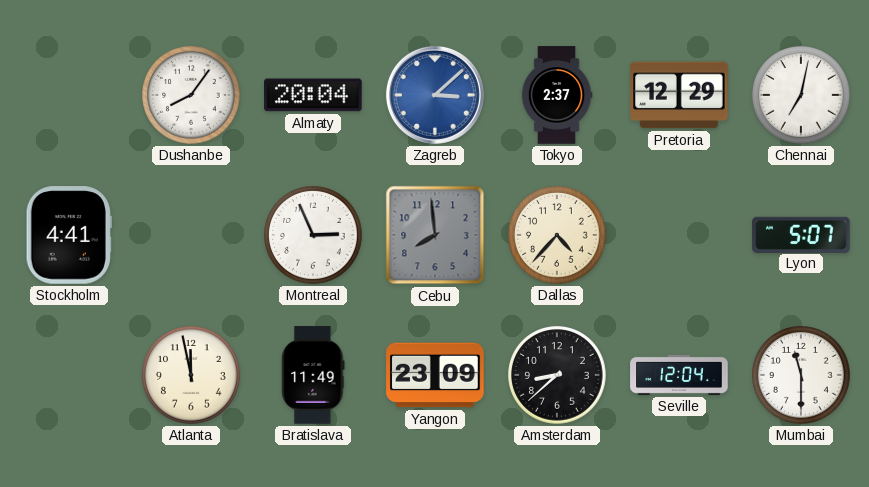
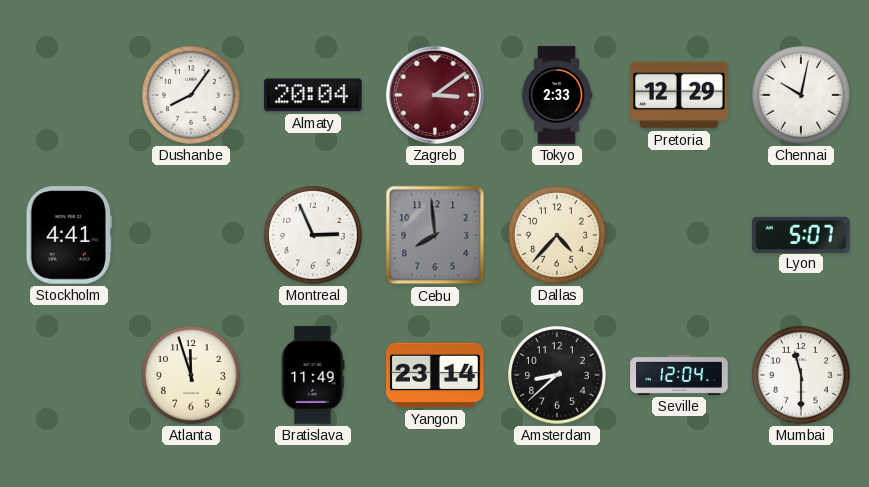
Zagreb: 3:08 -> 3:09
Zagreb dial: blue -> burgundy
Tokyo: 2:37 -> 2:33
Chennai: 7:02 -> 10:02
Atlanta: 11:58 -> 11:57
Yangon: 23:09 -> 23:14
